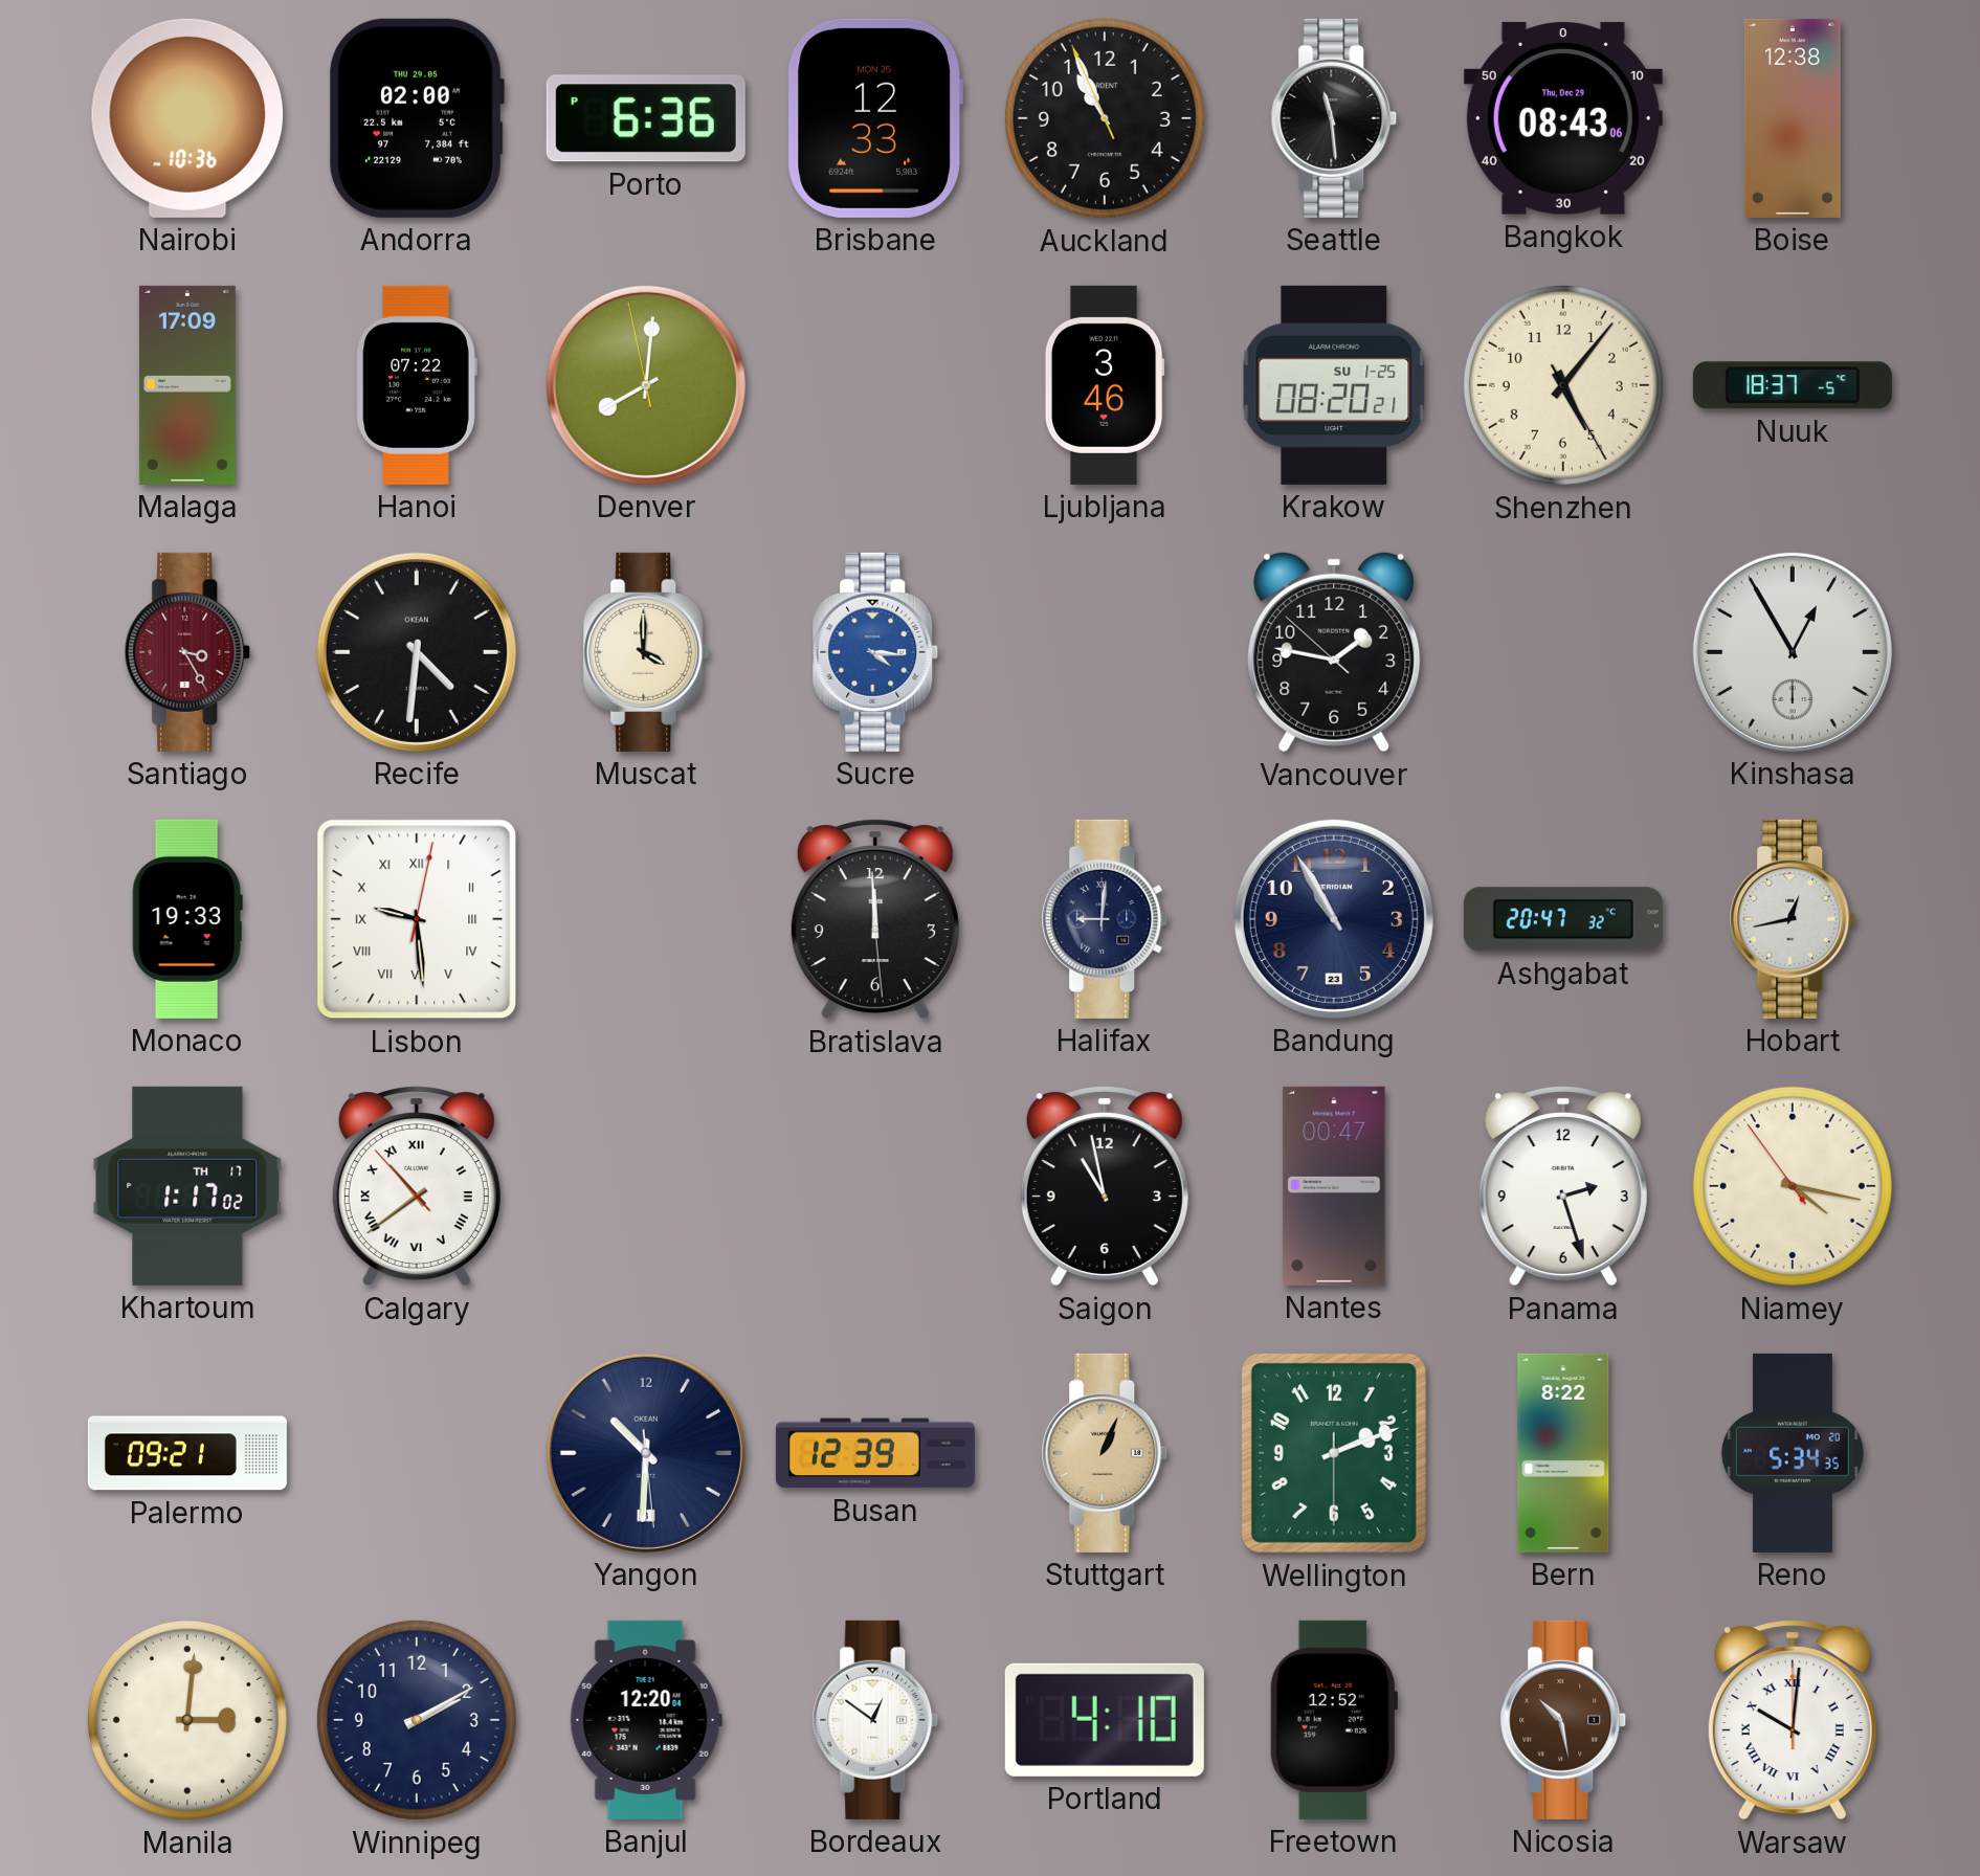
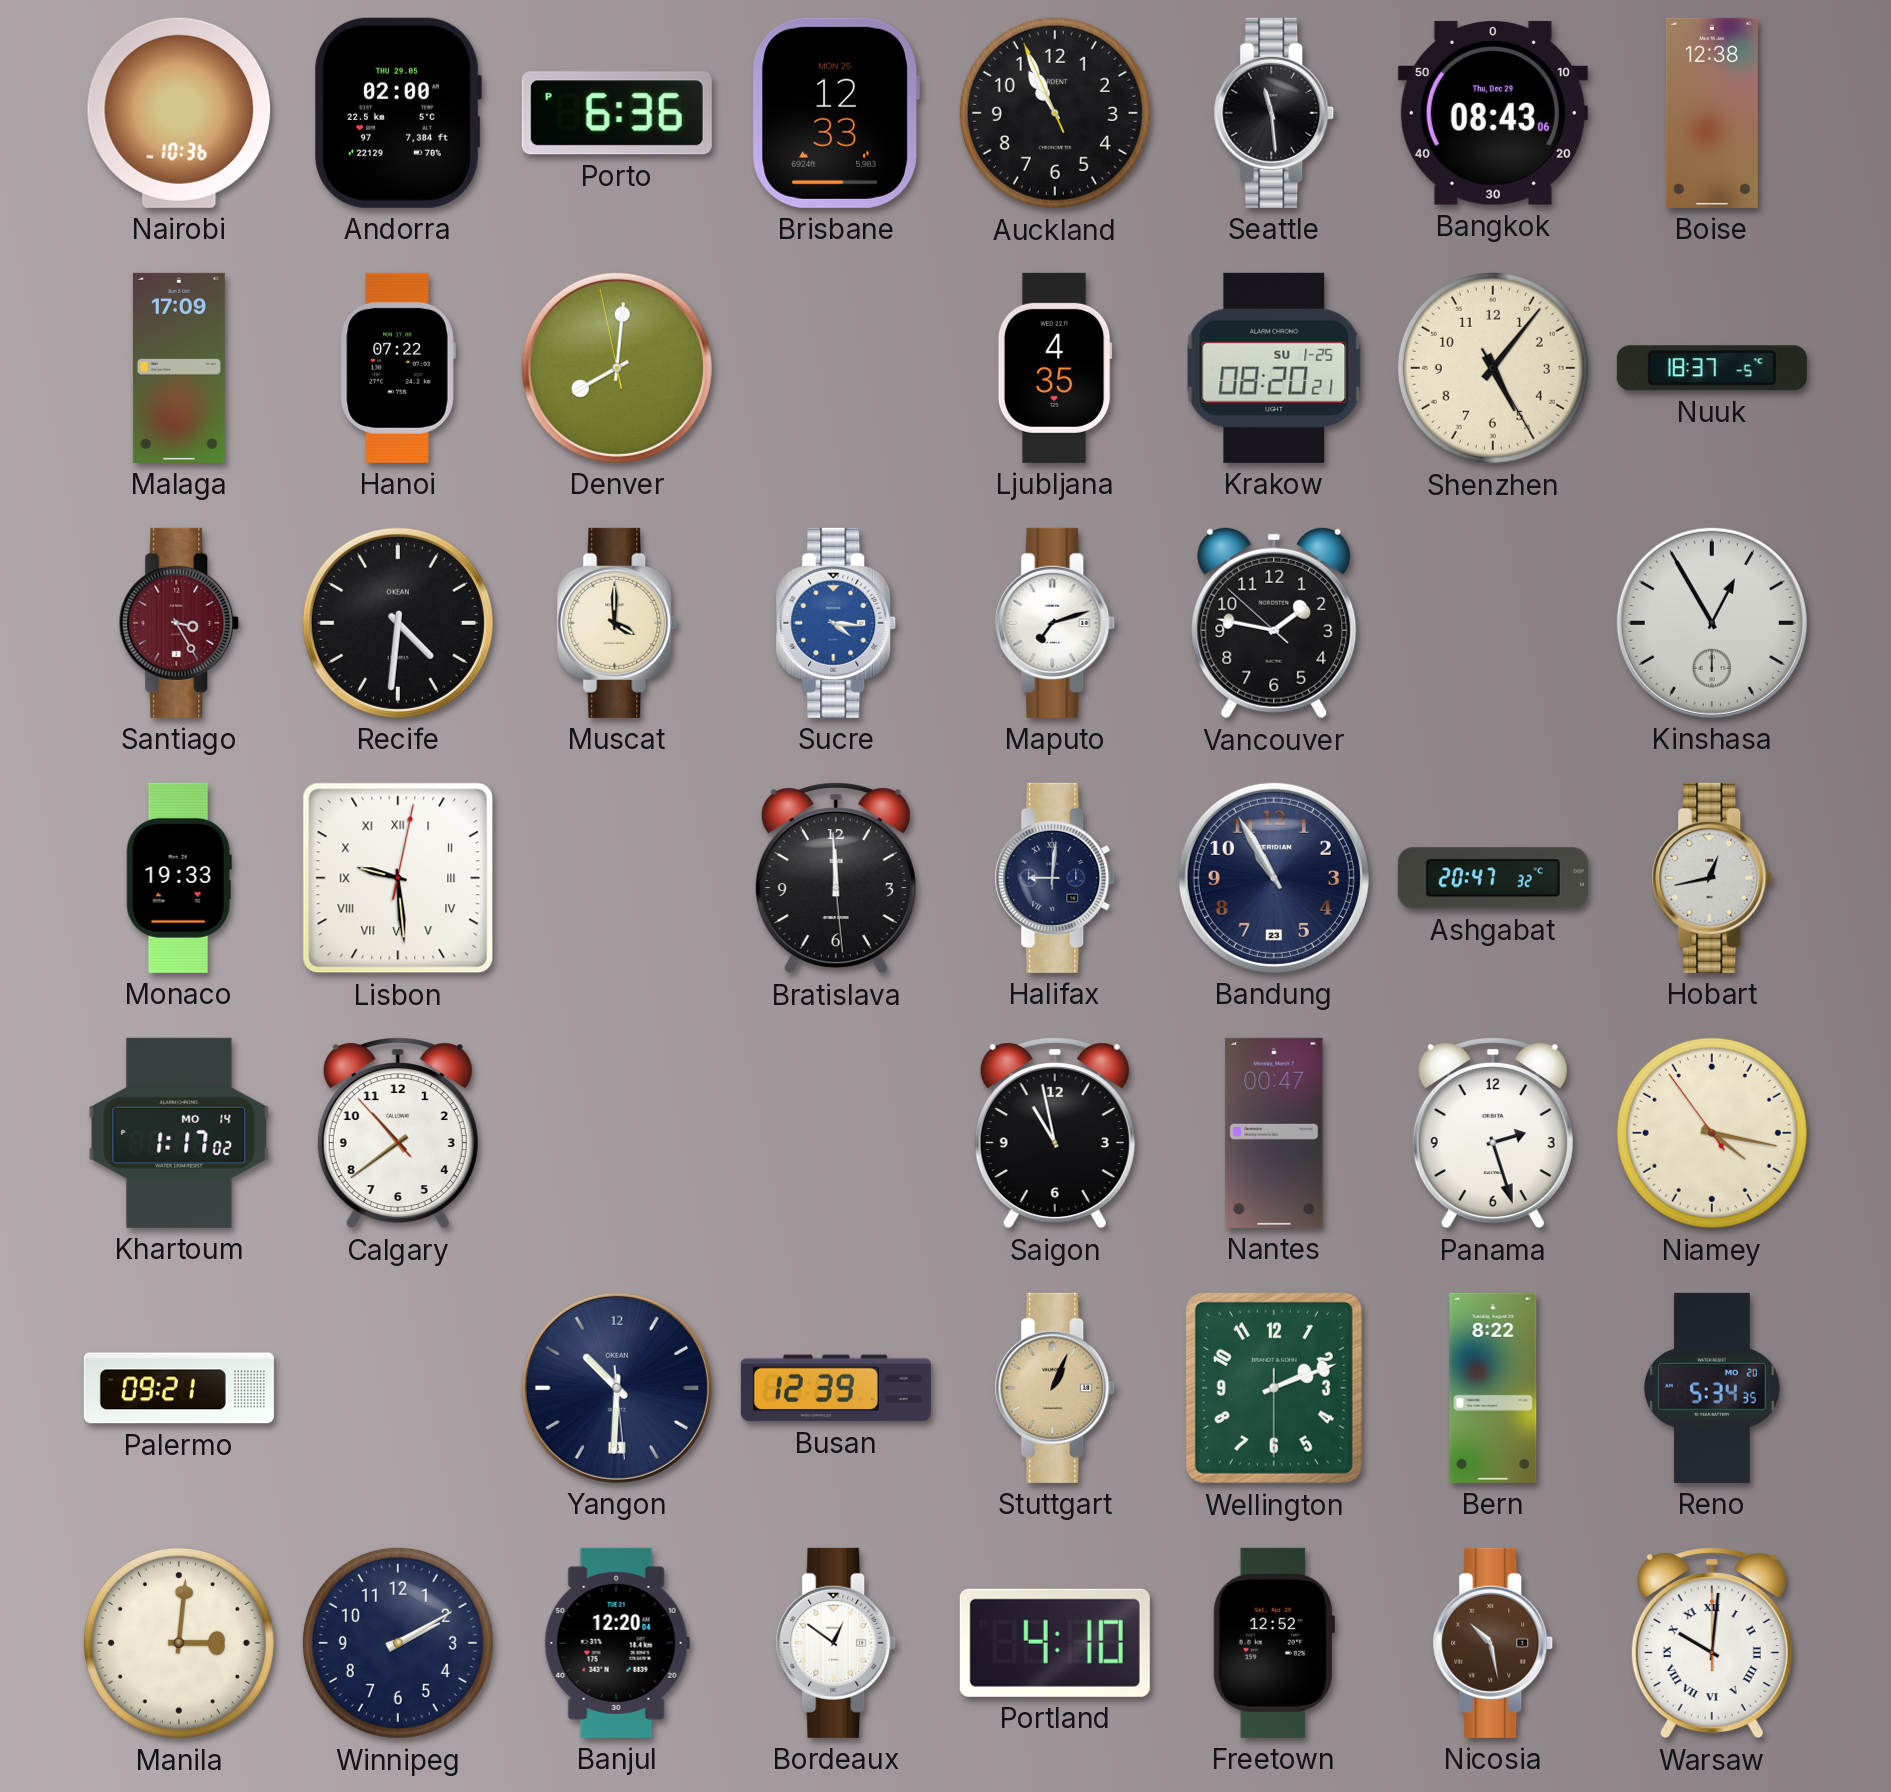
Ljubljana: 3:46 -> 4:35
Maputo: none -> 7:12
Khartoum date: TH 17 -> MO 14
Calgary numerals: Roman -> Arabic
